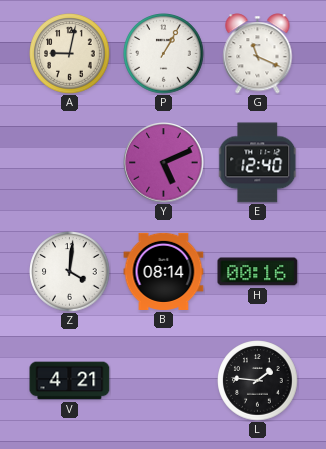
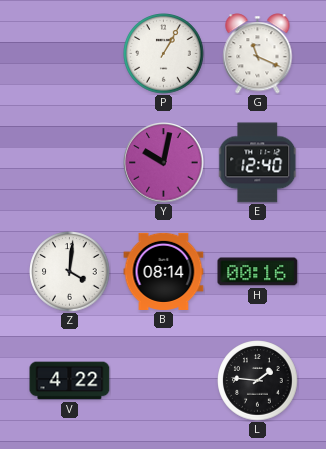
A: 9:02 -> none
Y: 5:11 -> 10:02
V: 4:21 -> 4:22
